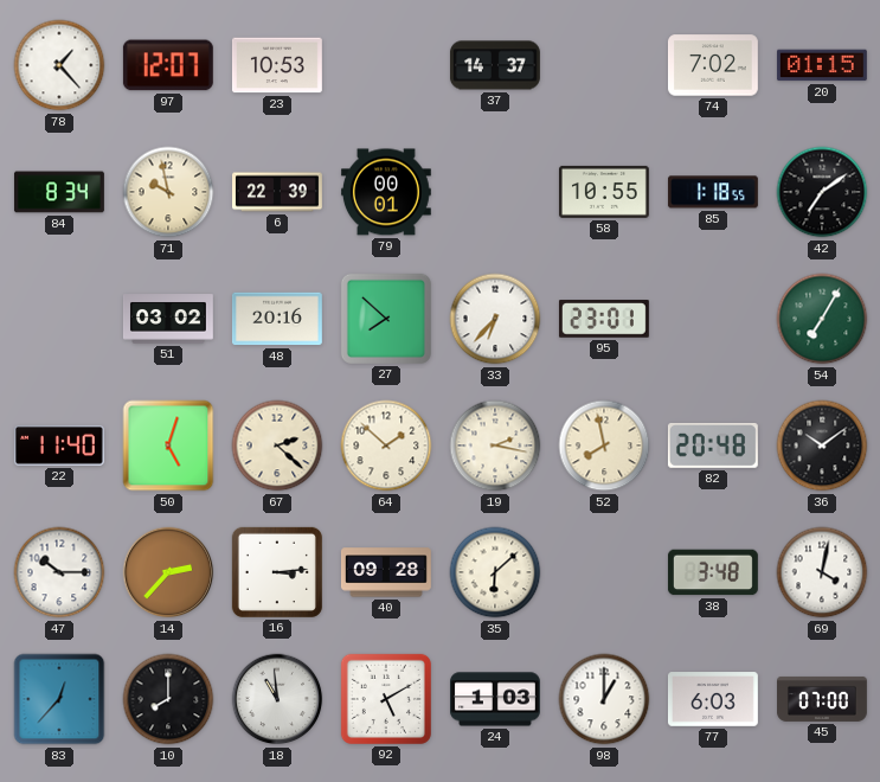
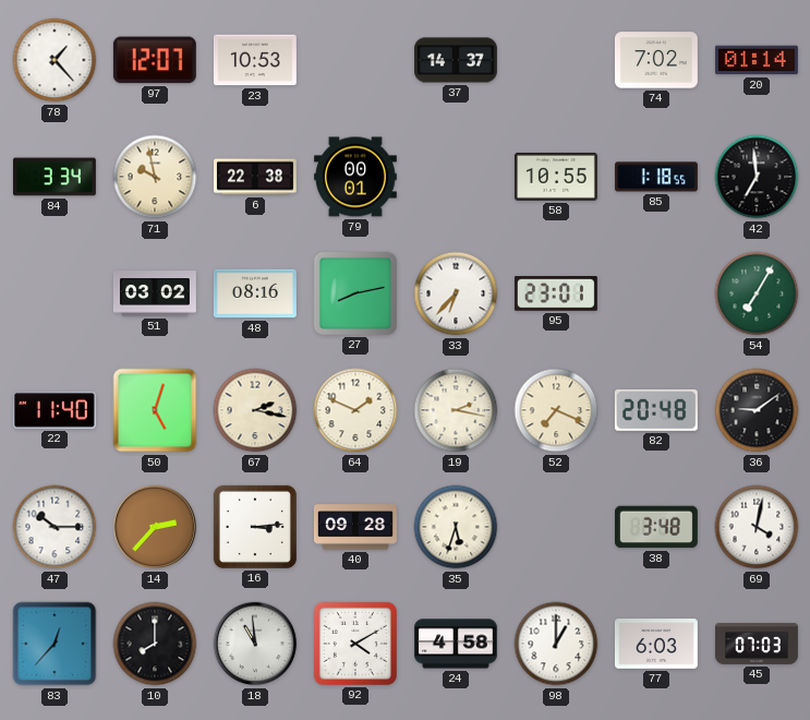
20: 01:15 -> 01:14
84: 8:34 -> 3:34
6: 22:39 -> 22:38
42: 7:09 -> 6:59
48: 20:16 -> 08:16
27: 7:52 -> 8:13
67: 2:22 -> 2:17
64: 1:52 -> 1:49
52: 7:58 -> 7:19
36: 10:09 -> 9:09
35: 6:08 -> 5:33
92: 5:10 -> 4:10
24: 1:03 -> 4:58
45: 07:00 -> 07:03
